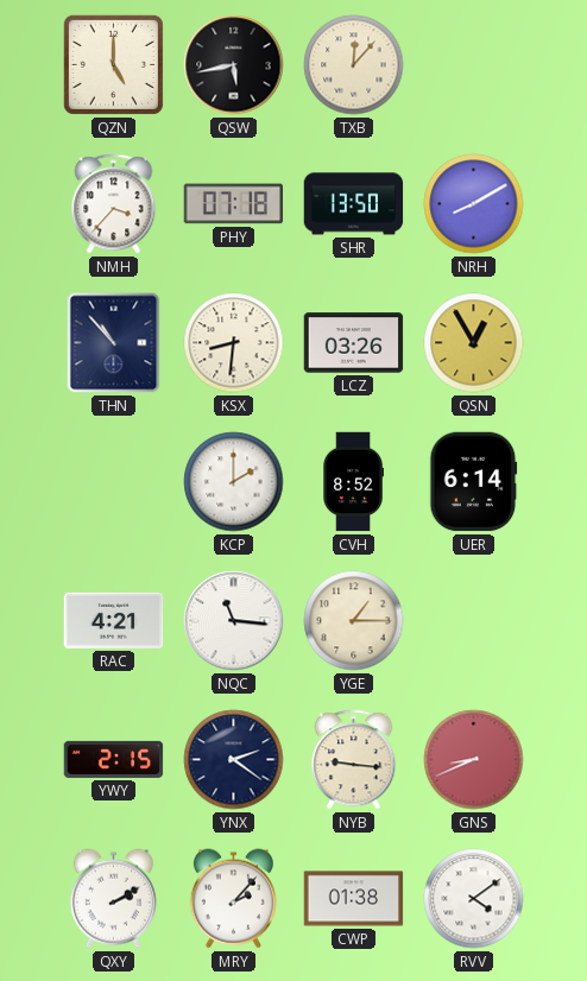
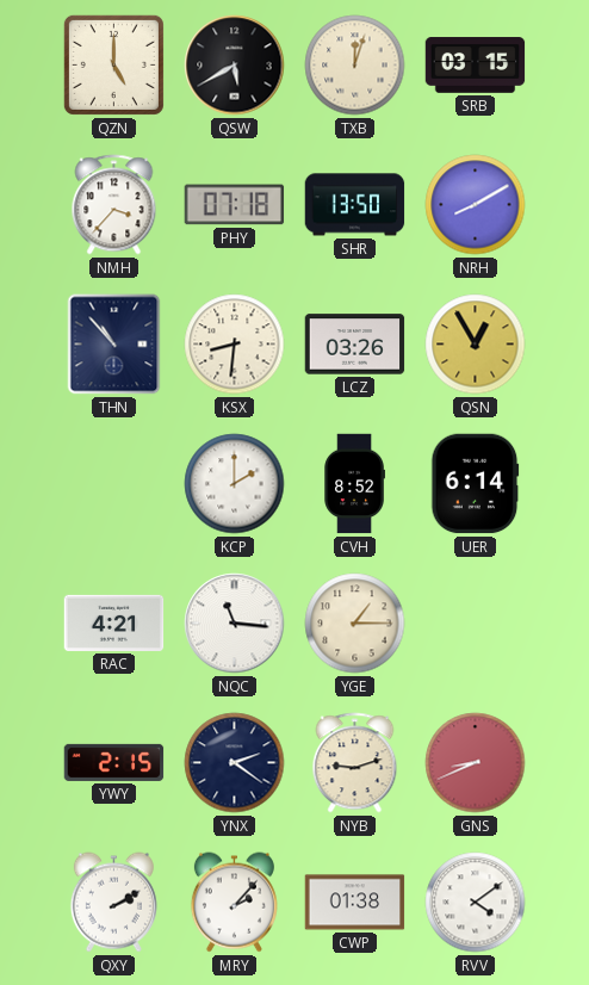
QSW: 5:43 -> 5:40
TXB: 12:07 -> 12:03
SRB: none -> 03:15
NYB: 9:16 -> 9:12
